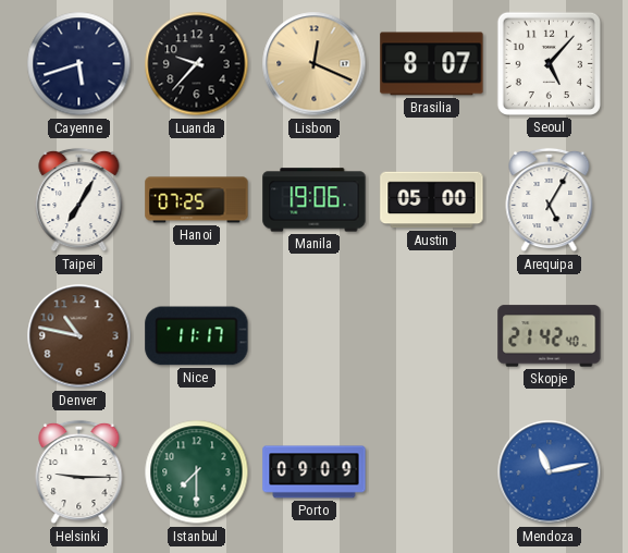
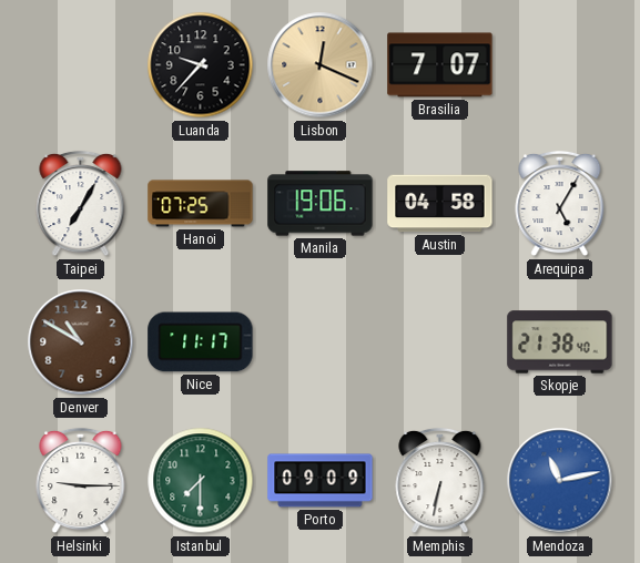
Cayenne: 5:42 -> none
Brasilia: 8:07 -> 7:07
Seoul: 5:07 -> none
Austin: 05:00 -> 04:58
Denver: 10:47 -> 10:50
Skopje: 21:42 -> 21:38
Memphis: none -> 6:32
